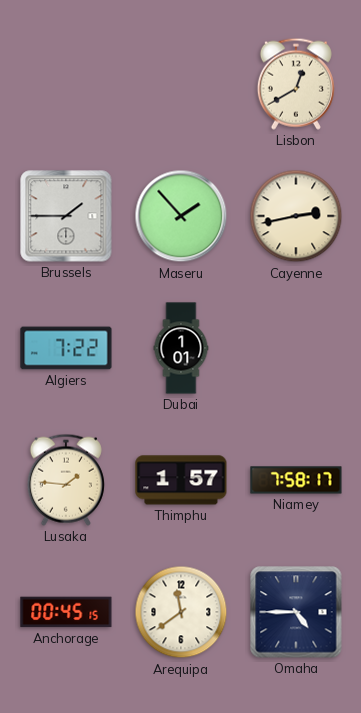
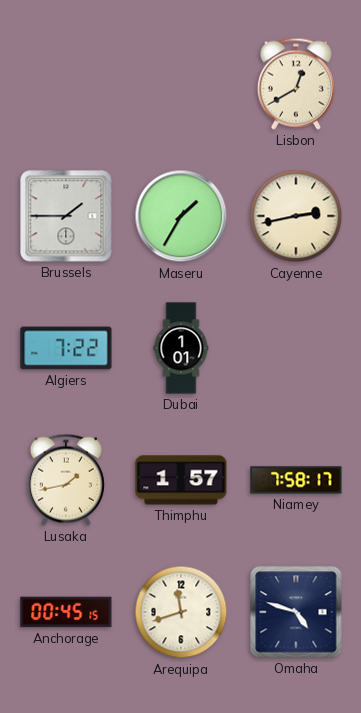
Maseru: 1:53 -> 1:35
Lusaka: 1:46 -> 1:43
Arequipa: 11:39 -> 11:42
Omaha: 4:45 -> 4:48
